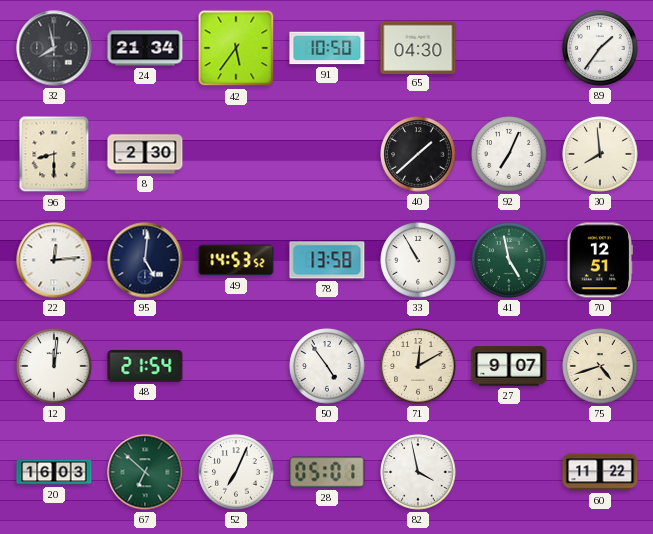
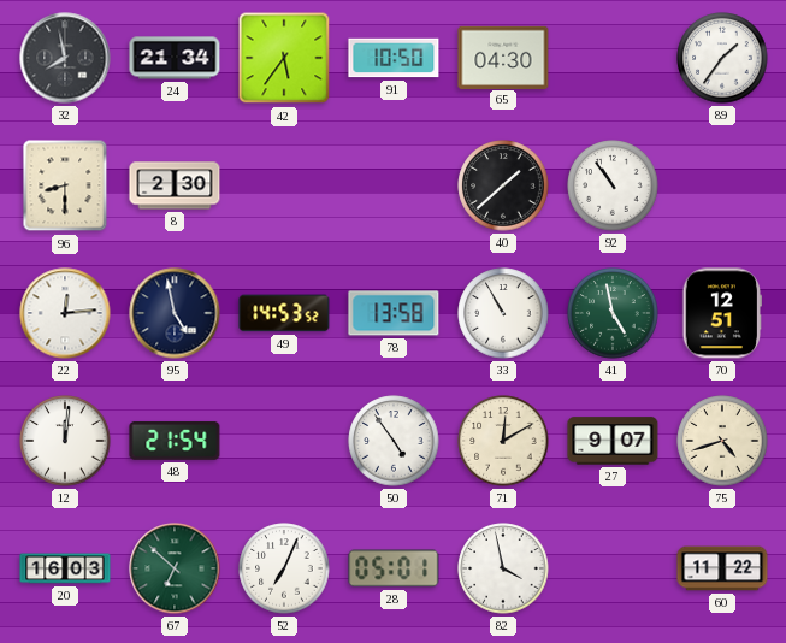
92: 7:04 -> 10:54
30: 7:59 -> none
95: 5:01 -> 4:58
